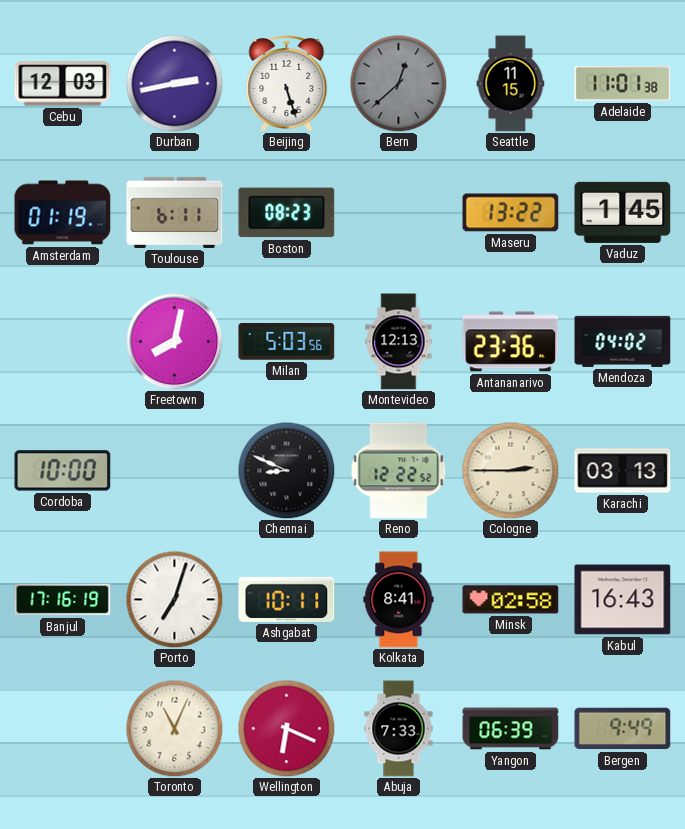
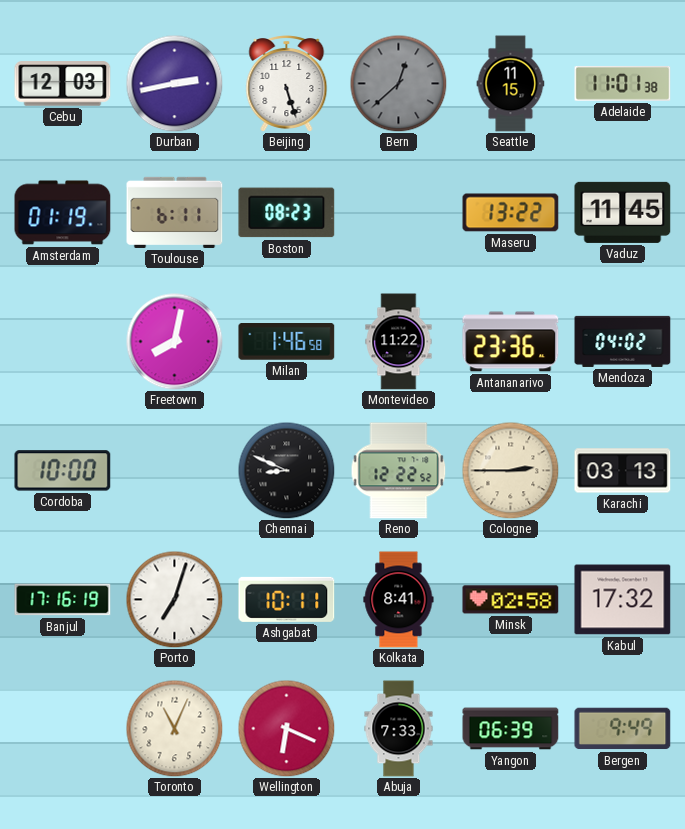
Vaduz: 1:45 -> 11:45
Milan: 5:03 -> 1:46
Montevideo: 12:13 -> 11:22
Kabul: 16:43 -> 17:32
